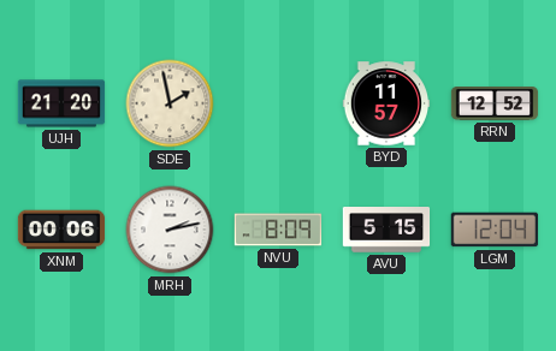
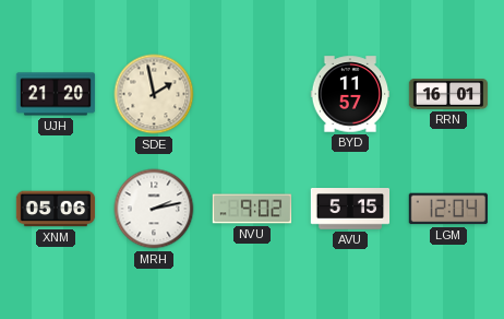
RRN: 12:52 -> 16:01
XNM: 00:06 -> 05:06
NVU: 8:09 -> 9:02
